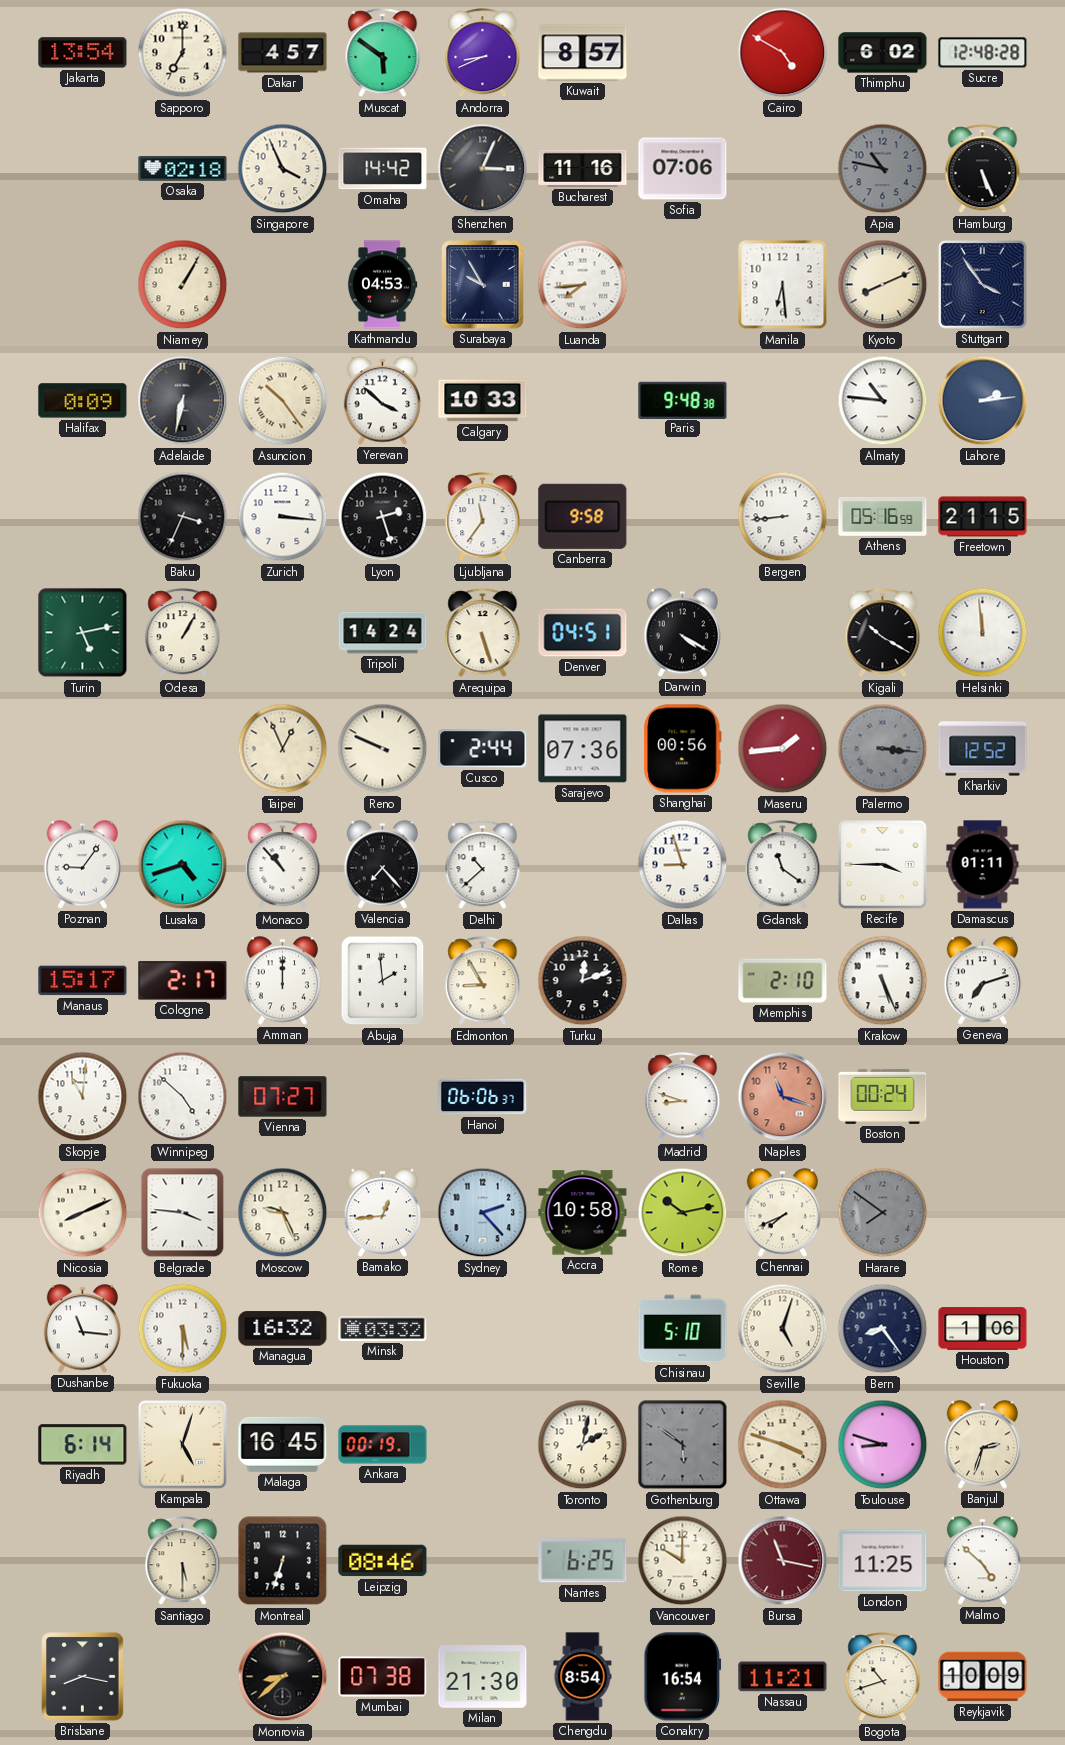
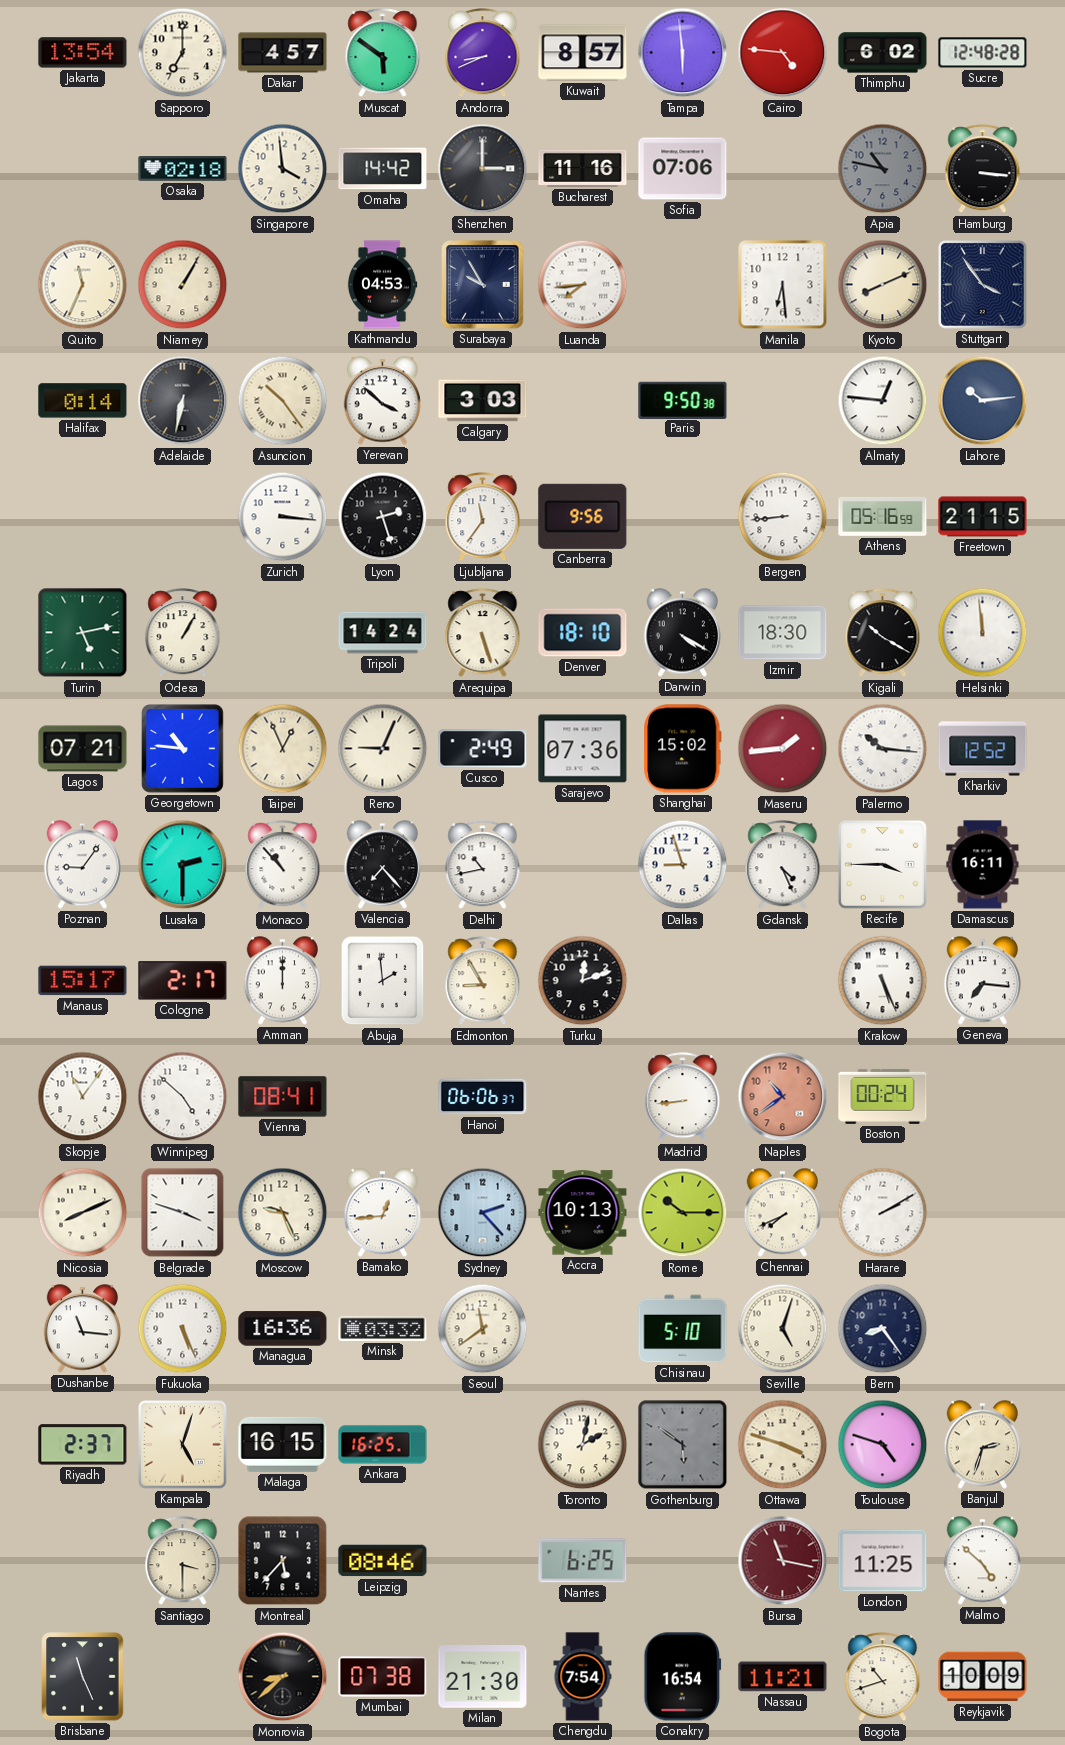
Tampa: none -> 5:59
Cairo: 4:50 -> 4:46
Singapore: 3:56 -> 3:59
Shenzhen: 3:04 -> 3:00
Hamburg: 5:26 -> 3:16
Quito: none -> 11:34
Halifax: 0:09 -> 0:14
Calgary: 10:33 -> 3:03
Paris: 9:48 -> 9:50
Almaty: 10:46 -> 12:46
Lahore: 2:14 -> 10:14
Baku: 3:34 -> none
Canberra: 9:58 -> 9:56
Denver: 04:51 -> 18:10
Izmir: none -> 18:30
Lagos: none -> 07:21
Georgetown: none -> 10:46
Reno: 9:49 -> 9:04
Cusco: 2:44 -> 2:49
Shanghai: 00:56 -> 15:02
Palermo: 3:16 -> 10:16
Palermo dial: grey -> white
Lusaka: 4:42 -> 2:30
Delhi: 10:38 -> 10:43
Gdansk: 11:21 -> 4:26
Damascus: 01:11 -> 16:11
Memphis: 2:10 -> none
Geneva: 7:12 -> 7:16
Skopje: 11:01 -> 11:06
Vienna: 07:27 -> 08:41
Madrid: 8:48 -> 8:44
Naples: 11:18 -> 10:39
Belgrade: 3:46 -> 3:48
Accra: 10:58 -> 10:13
Rome: 10:13 -> 10:15
Harare: 7:51 -> 2:10
Harare dial: grey -> white
Fukuoka: 5:30 -> 5:26
Managua: 16:32 -> 16:36
Seoul: none -> 11:39
Houston: 1:06 -> none
Riyadh: 6:14 -> 2:37
Malaga: 16:45 -> 16:15
Ankara: 00:19 -> 16:25
Toulouse: 8:48 -> 4:48
Santiago: 5:30 -> 3:30
Montreal: 6:33 -> 5:37
Vancouver: 10:00 -> none
Brisbane: 8:17 -> 11:26
Chengdu: 8:54 -> 7:54
